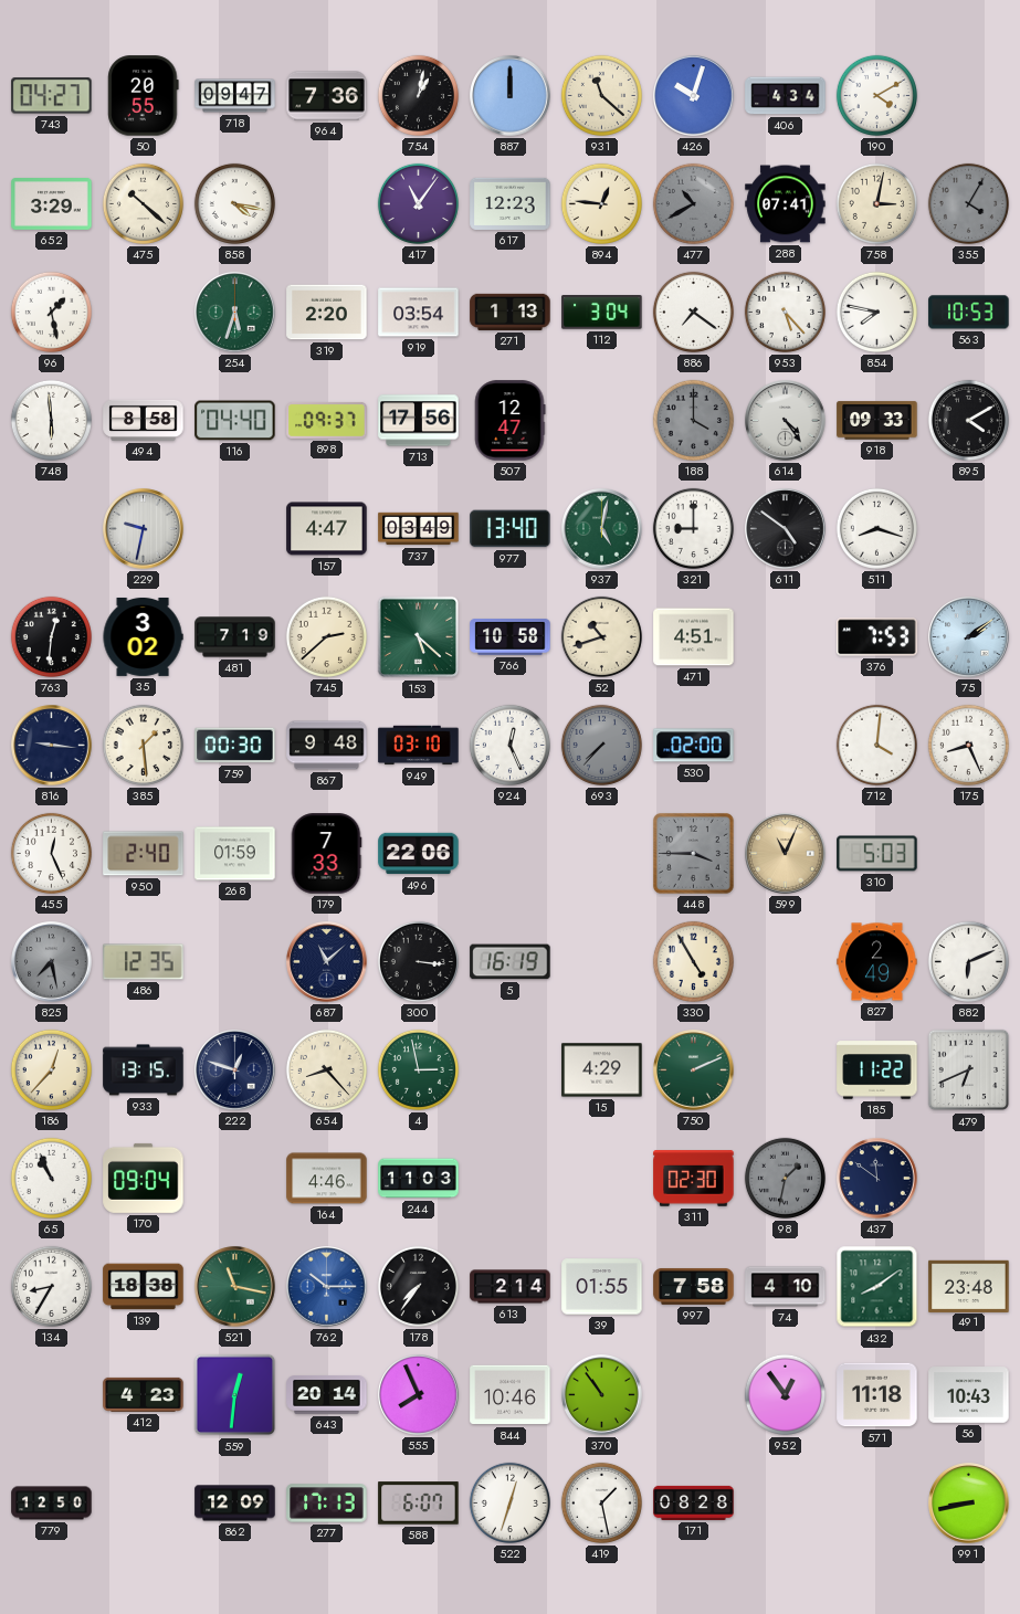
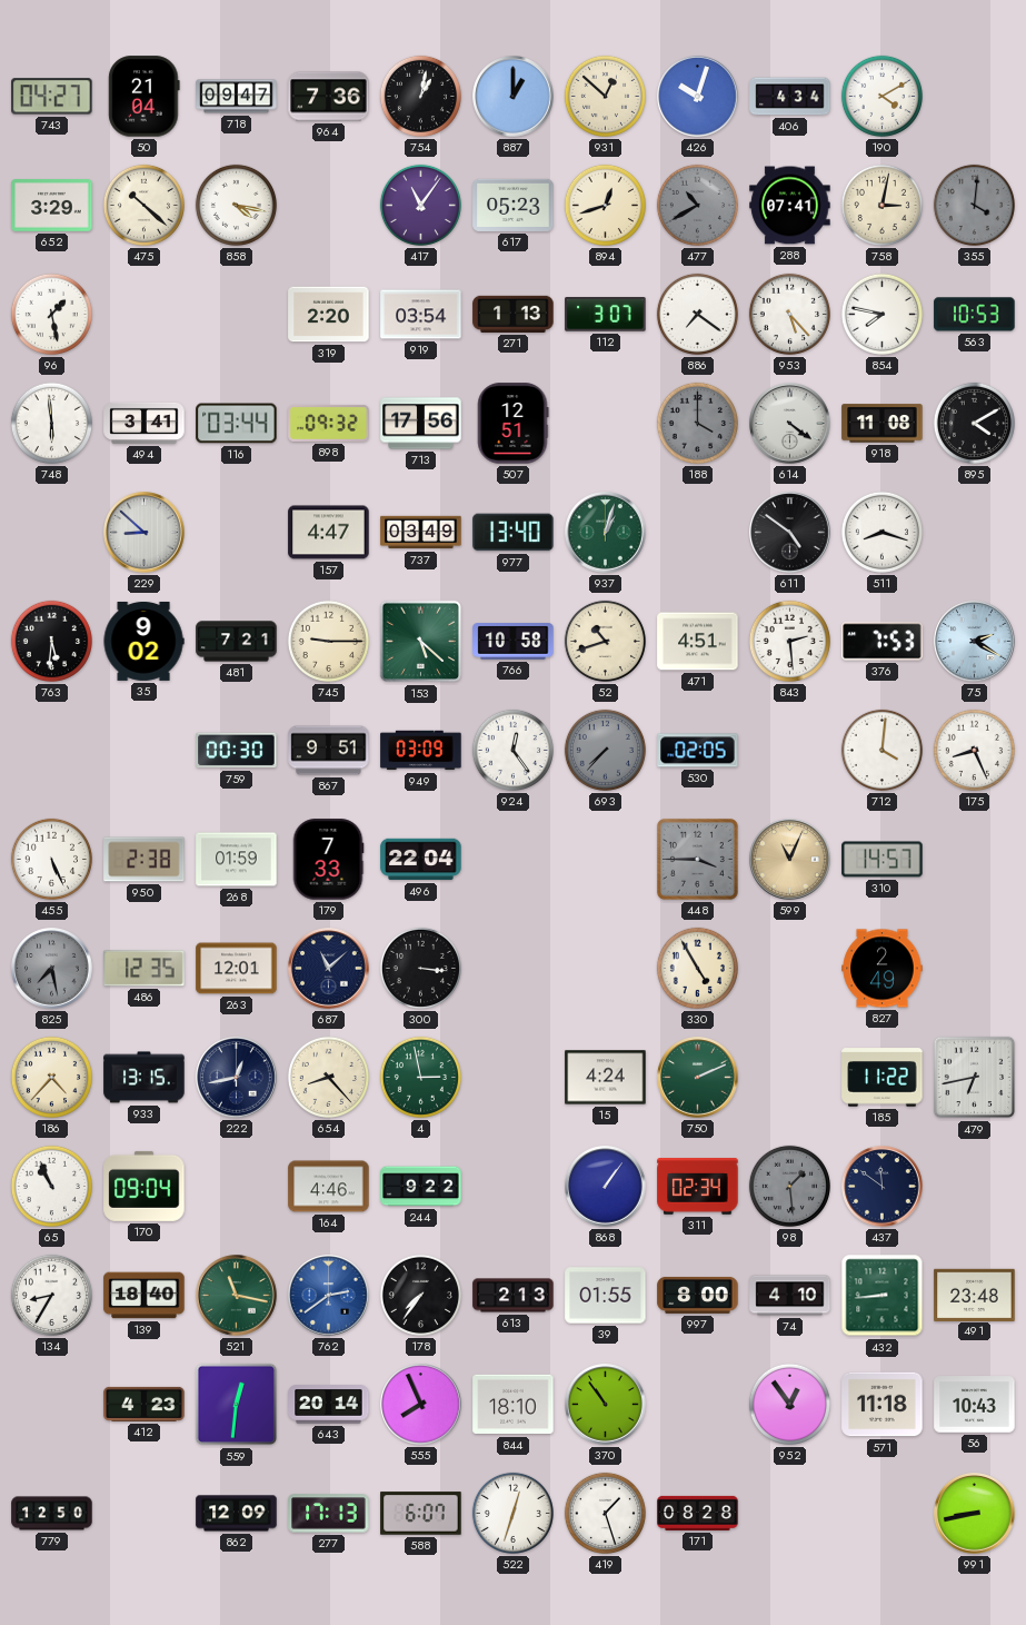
50: 20:55 -> 21:04
887: 12:00 -> 1:00
931: 11:22 -> 12:52
617: 12:23 -> 05:23
894: 12:46 -> 12:42
355: 4:05 -> 4:01
254: 5:33 -> none
112: 3:04 -> 3:07
494: 8:58 -> 3:41
116: 04:40 -> 03:44
898: 09:37 -> 09:32
507: 12:47 -> 12:51
614: 4:24 -> 4:21
918: 09:33 -> 11:08
229: 9:32 -> 8:52
937: 5:02 -> 1:03
321: 9:00 -> none
763: 12:31 -> 5:31
35: 3:02 -> 9:02
481: 7:19 -> 7:21
745: 2:38 -> 9:15
843: none -> 2:29
75: 2:09 -> 2:20
816: 9:16 -> none
385: 1:29 -> none
867: 9:48 -> 9:51
949: 03:10 -> 03:09
924: 12:26 -> 12:24
530: 02:00 -> 02:05
455: 12:26 -> 5:26
950: 2:40 -> 2:38
496: 22:06 -> 22:04
310: 5:03 -> 14:57
263: none -> 12:01
5: 16:19 -> none
882: 6:11 -> none
186: 12:37 -> 4:37
222: 12:48 -> 12:43
15: 4:29 -> 4:24
479: 6:41 -> 6:43
244: 11:03 -> 9:22
868: none -> 1:06
311: 02:30 -> 02:34
98: 1:32 -> 1:29
139: 18:38 -> 18:40
762: 10:15 -> 2:39
613: 2:14 -> 2:13
997: 7:58 -> 8:00
432: 8:09 -> 8:44
844: 10:46 -> 18:10
419: 1:28 -> 1:27
